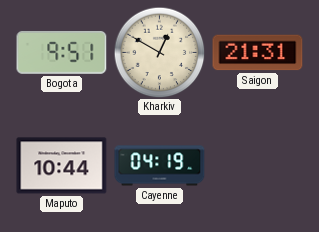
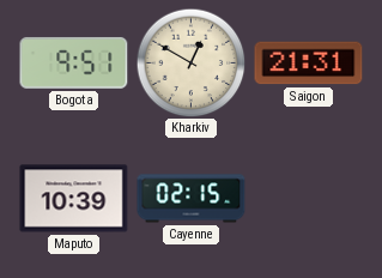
Maputo: 10:44 -> 10:39
Cayenne: 04:19 -> 02:15
